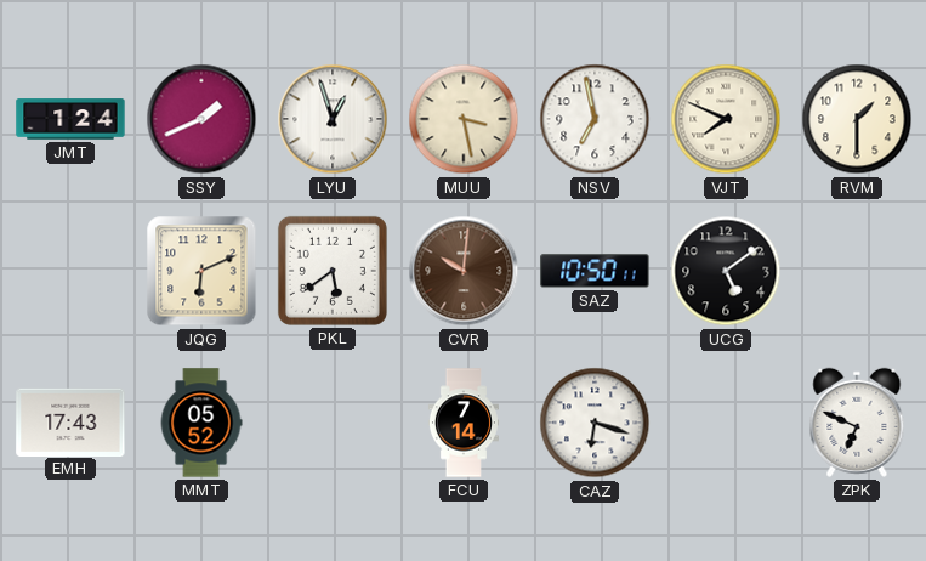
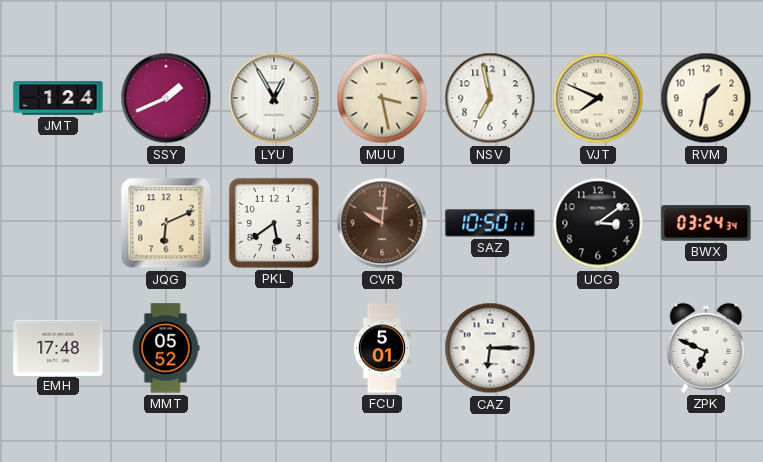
LYU: 12:57 -> 12:55
RVM: 1:30 -> 1:32
UCG: 5:09 -> 3:09
BWX: none -> 03:24
EMH: 17:43 -> 17:48
FCU: 7:14 -> 5:01
CAZ: 6:18 -> 6:15
